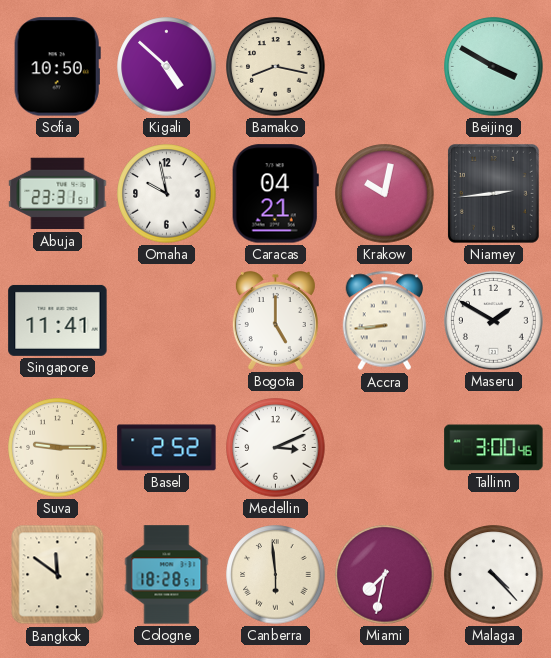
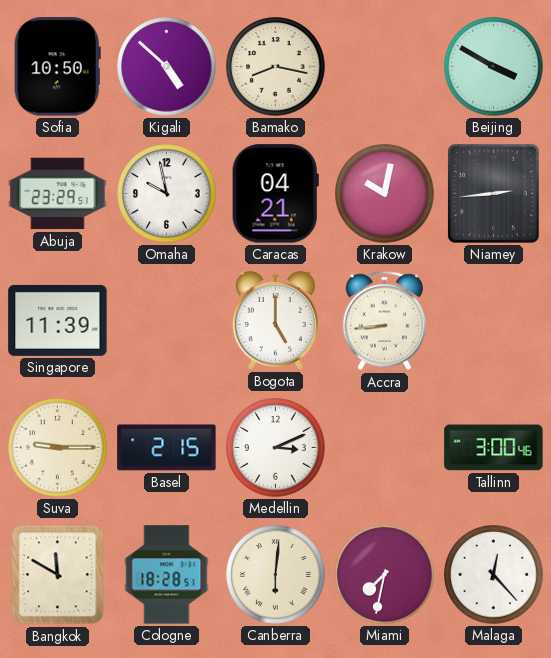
Abuja: 23:31 -> 23:29
Singapore: 11:41 -> 11:39
Maseru: 1:50 -> none
Basel: 2:52 -> 2:15
Bangkok: 11:51 -> 11:50
Canberra: 5:59 -> 6:01
Malaga: 4:23 -> 12:23
